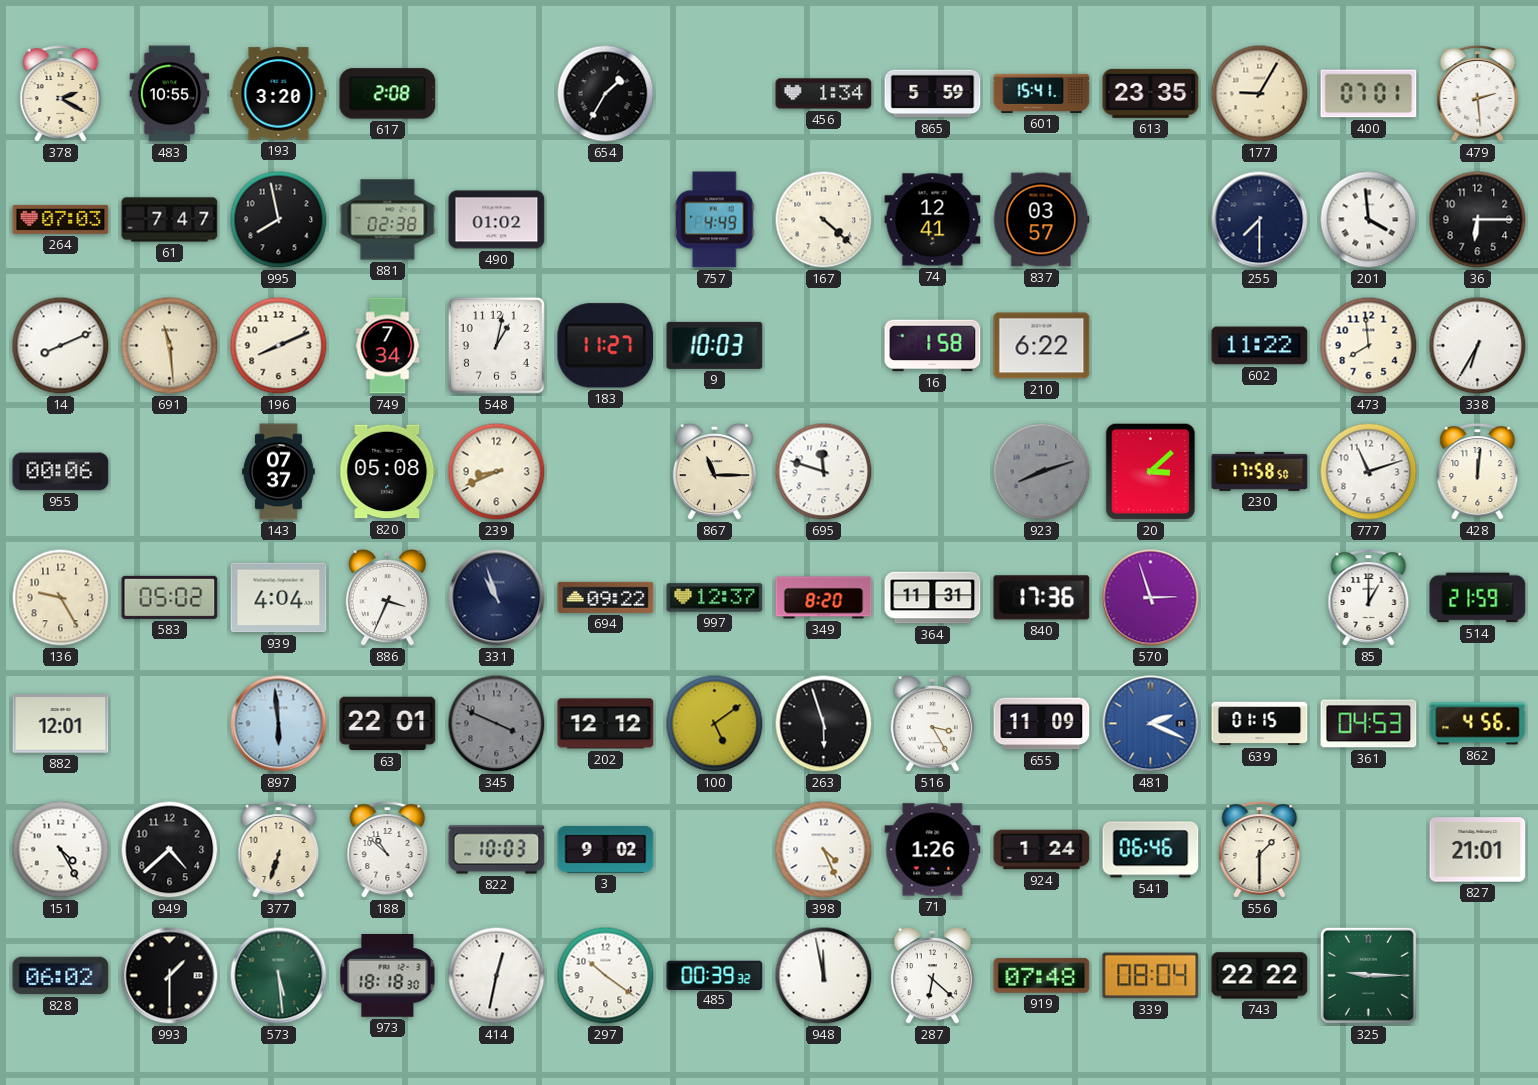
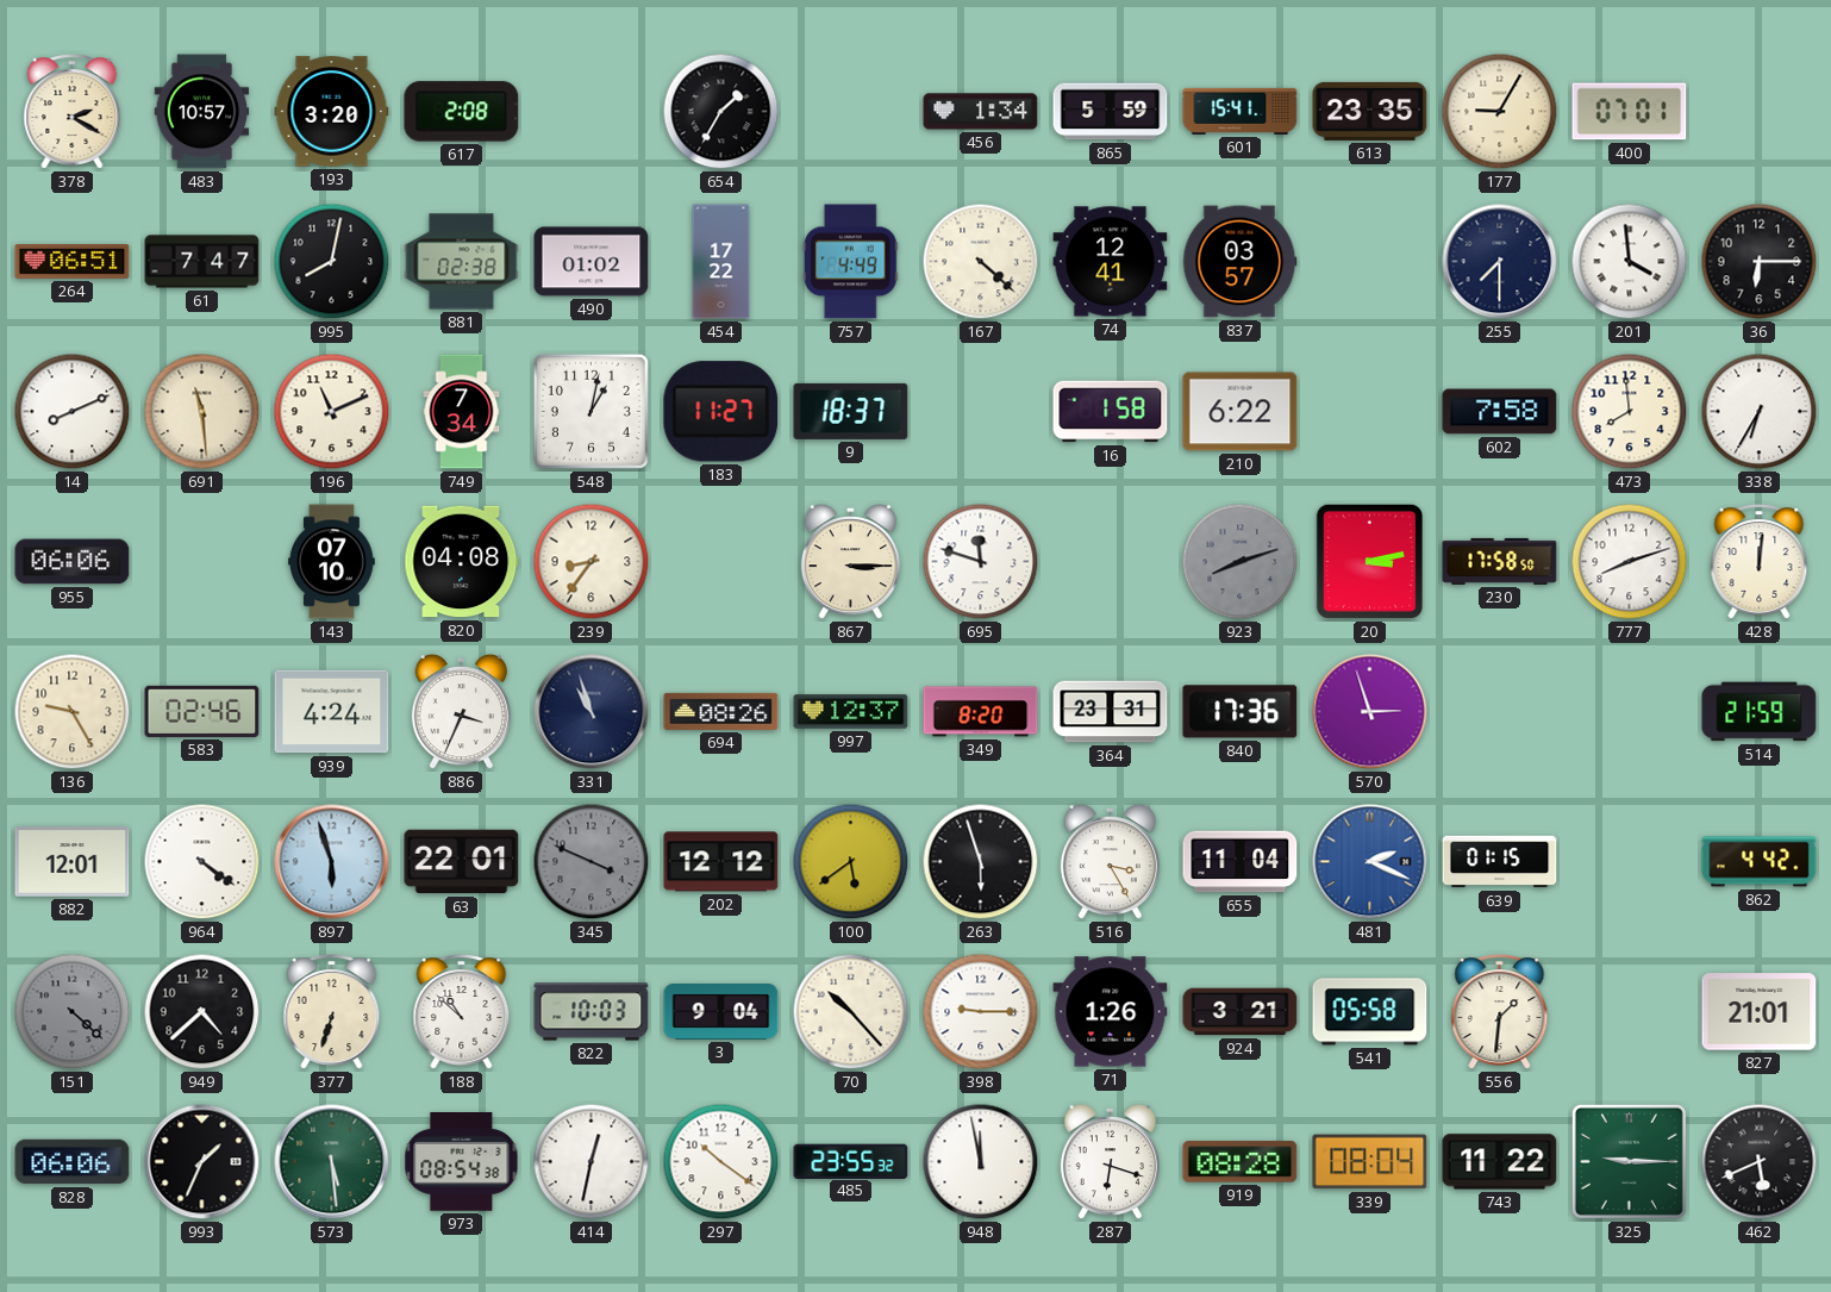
483: 10:55 -> 10:57
479: 2:29 -> none
264: 07:03 -> 06:51
995: 7:58 -> 8:02
454: none -> 17:22
196: 8:11 -> 11:11
9: 10:03 -> 18:37
602: 11:22 -> 7:58
955: 00:06 -> 06:06
143: 07:37 -> 07:10
820: 05:08 -> 04:08
239: 8:41 -> 8:36
867: 11:15 -> 3:15
20: 3:08 -> 3:13
777: 11:12 -> 8:12
583: 05:02 -> 02:46
939: 4:04 -> 4:24
694: 09:22 -> 08:26
364: 11:31 -> 23:31
85: 1:00 -> none
964: none -> 4:21
897: 5:59 -> 5:57
100: 5:09 -> 5:39
655: 11:09 -> 11:04
361: 04:53 -> none
862: 4:56 -> 4:42
151: 4:25 -> 4:22
151 dial: white -> grey
3: 9:02 -> 9:04
70: none -> 10:23
398: 4:26 -> 9:15
924: 1:24 -> 3:21
541: 06:46 -> 05:58
556: 1:30 -> 1:31
828: 06:02 -> 06:06
993: 1:30 -> 1:34
973: 18:18 -> 08:54
485: 00:39 -> 23:55
287: 6:22 -> 6:18
919: 07:48 -> 08:28
743: 22:22 -> 11:22
462: none -> 5:41
